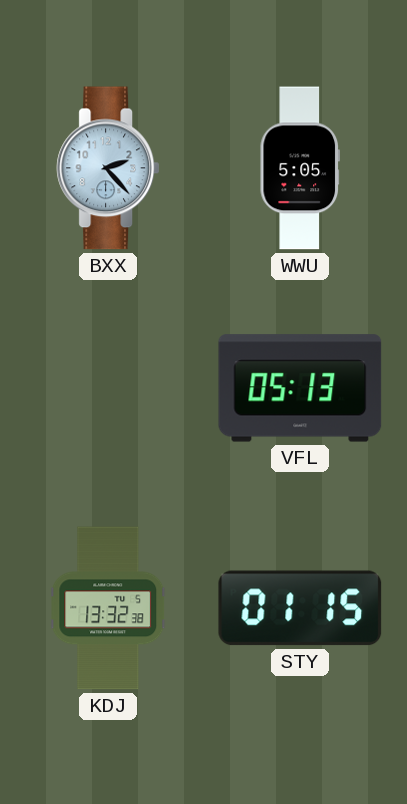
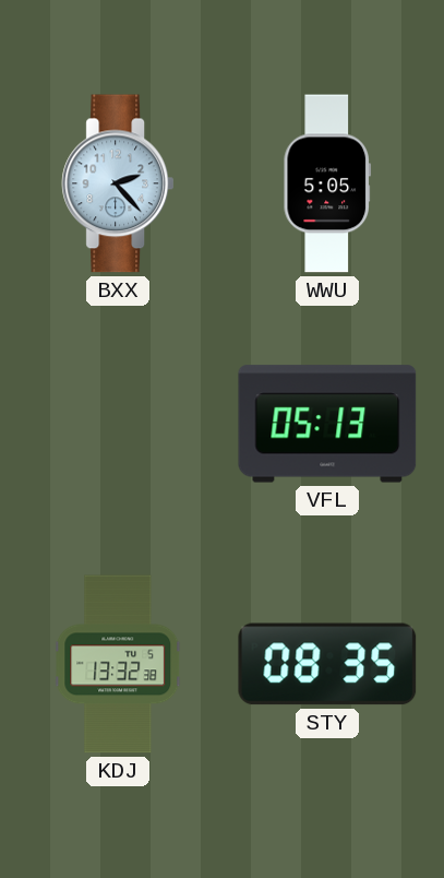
STY: 01:15 -> 08:35
